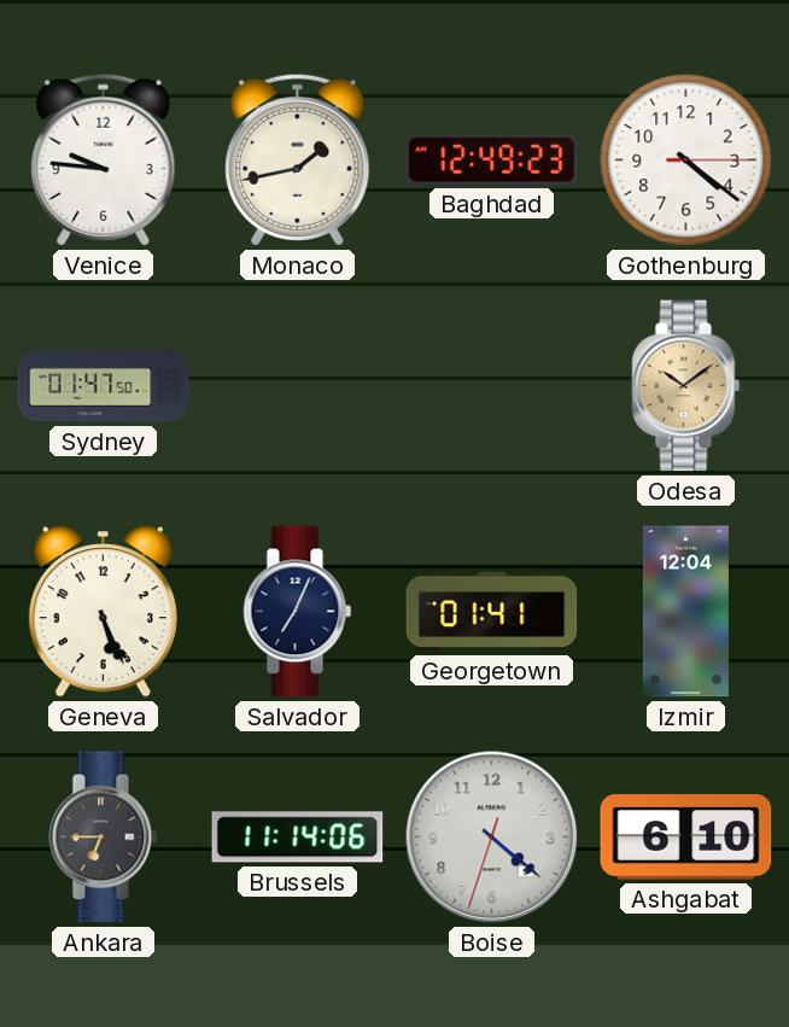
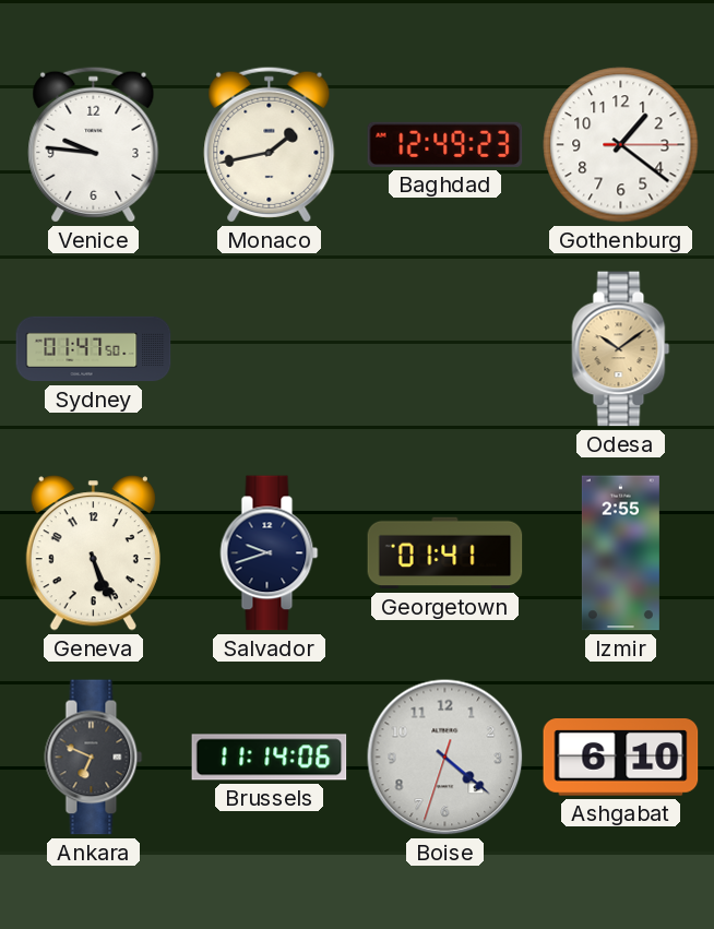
Gothenburg: 4:21 -> 1:21
Salvador: 7:04 -> 9:42
Izmir: 12:04 -> 2:55
Ankara: 6:45 -> 6:49
